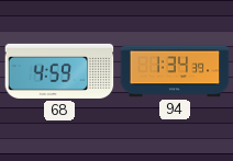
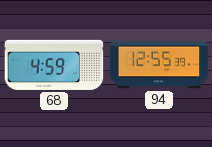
94: 1:34 -> 12:55
